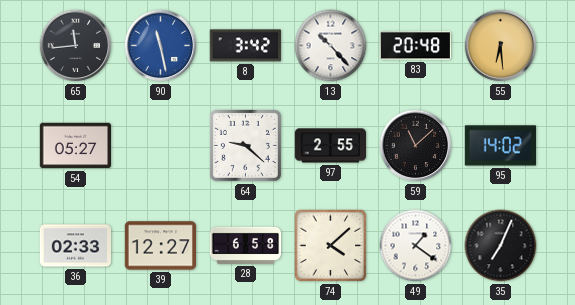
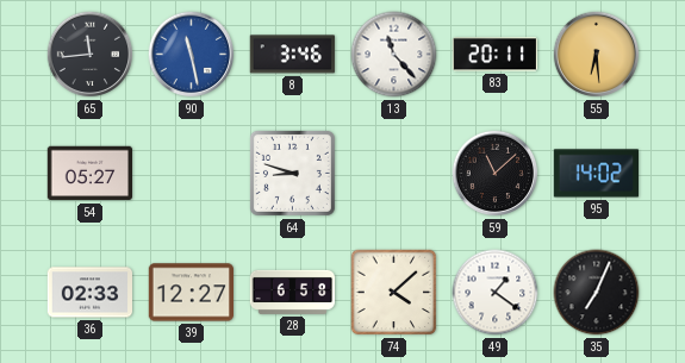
8: 3:42 -> 3:46
13: 10:23 -> 11:23
83: 20:48 -> 20:11
64: 9:22 -> 8:48
97: 2:55 -> none
